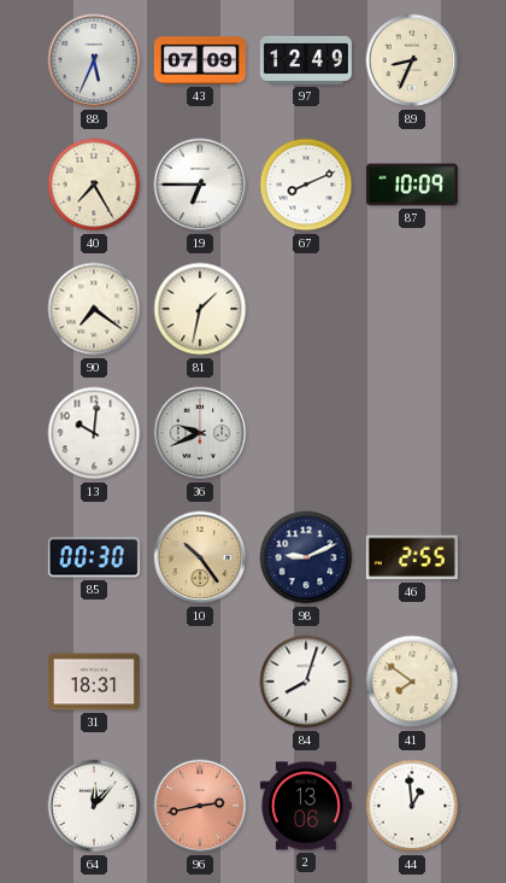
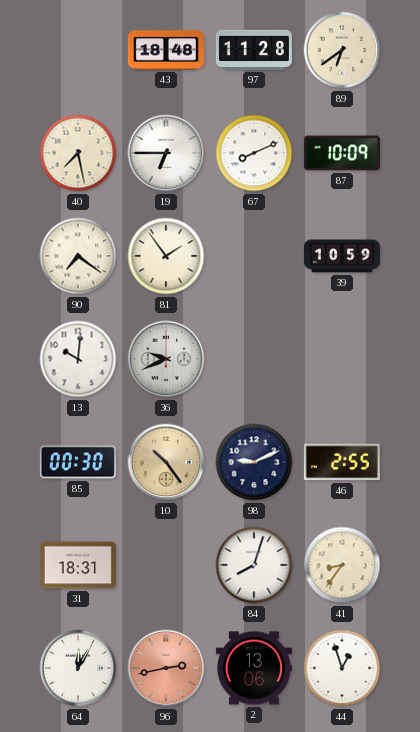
88: 5:34 -> none
43: 07:09 -> 18:48
97: 12:49 -> 11:28
89: 8:34 -> 6:39
40: 7:25 -> 7:28
81: 1:32 -> 1:54
39: none -> 10:59
41: 7:51 -> 8:36
64: 12:07 -> 12:05
44: 12:59 -> 12:57
